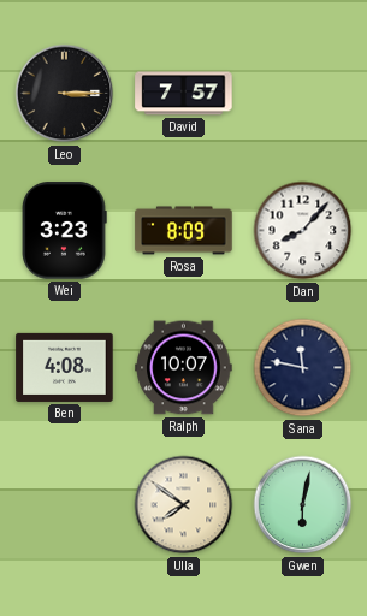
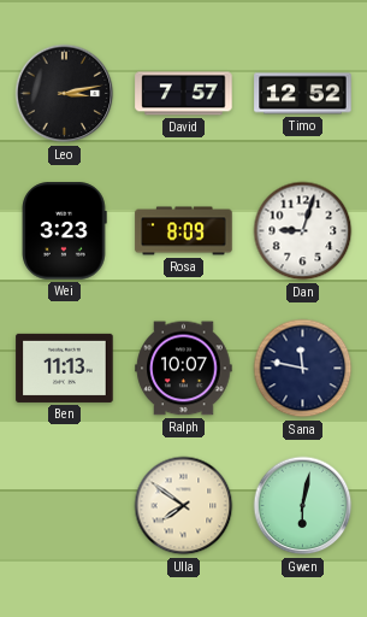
Leo: 3:15 -> 3:13
Timo: none -> 12:52
Dan: 8:07 -> 9:03
Ben: 4:08 -> 11:13
